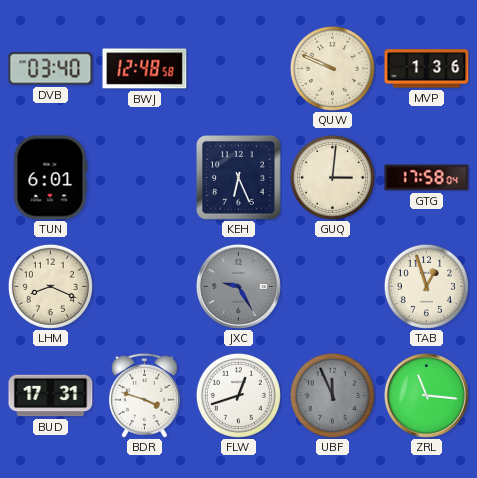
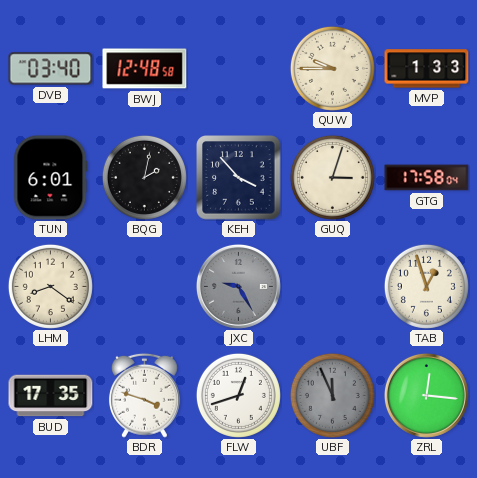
QUW: 9:49 -> 9:45
MVP: 1:36 -> 1:33
BQG: none -> 2:02
KEH: 6:26 -> 3:53
GUQ: 3:01 -> 3:03
LHM: 8:19 -> 8:21
BUD: 17:31 -> 17:35
ZRL: 11:16 -> 12:16
